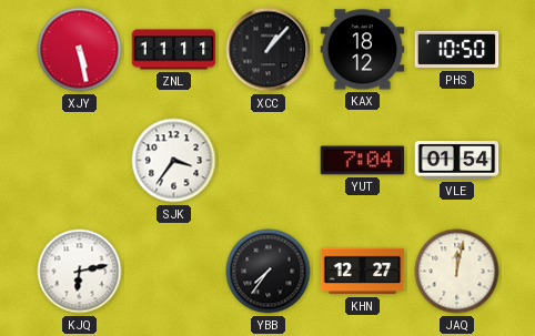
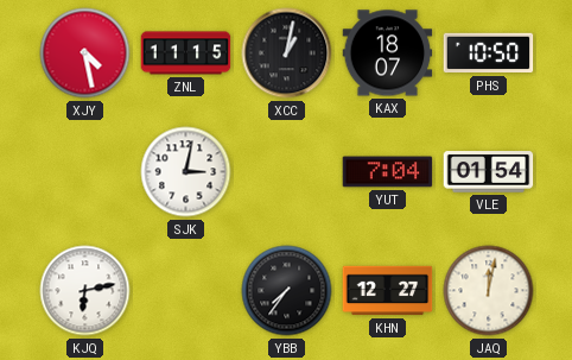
XJY: 5:28 -> 4:28
ZNL: 11:11 -> 11:15
XCC: 1:07 -> 1:02
KAX: 18:12 -> 18:07
SJK: 3:36 -> 3:02
